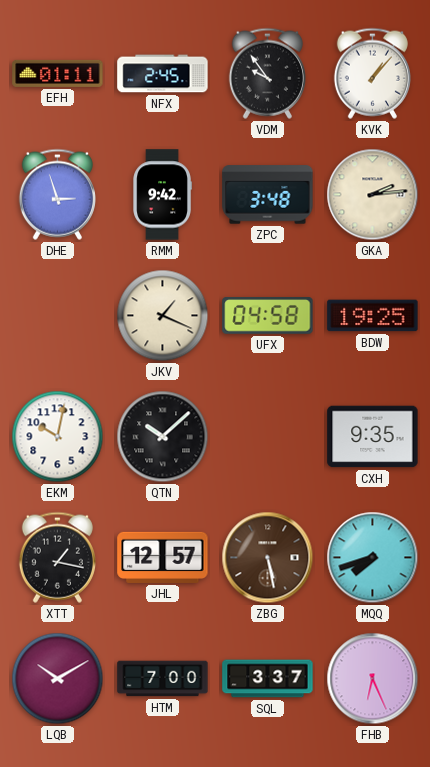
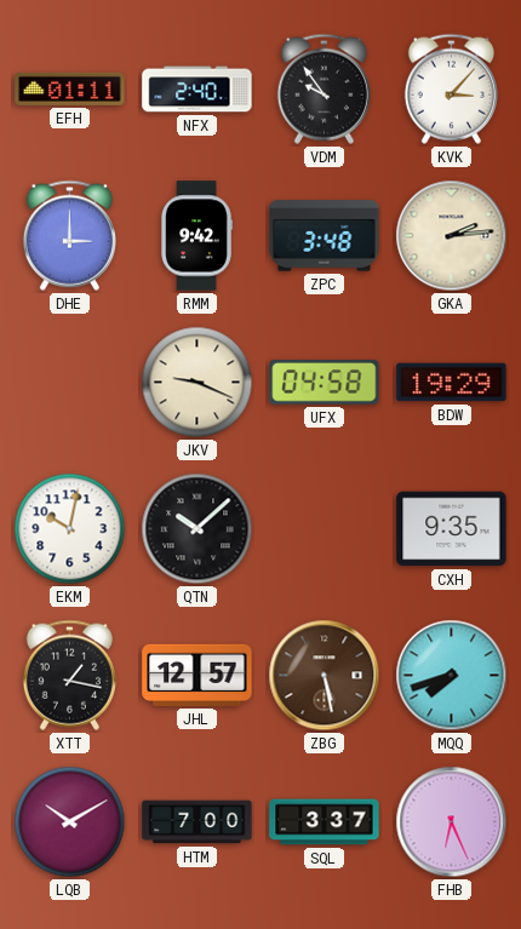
NFX: 2:45 -> 2:40
KVK: 1:07 -> 3:07
DHE: 2:57 -> 3:00
JKV: 1:19 -> 9:19
BDW: 19:25 -> 19:29
